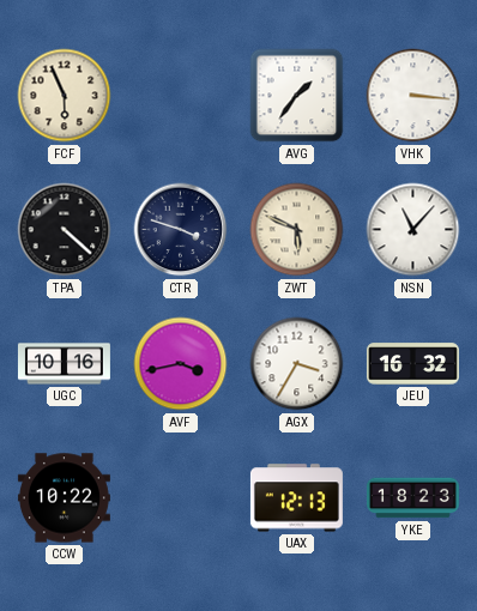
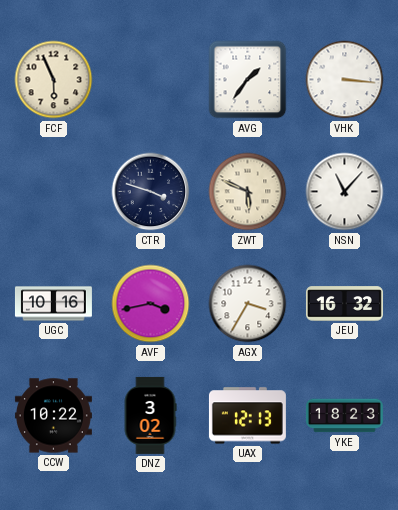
TPA: 4:22 -> none
DNZ: none -> 3:02
